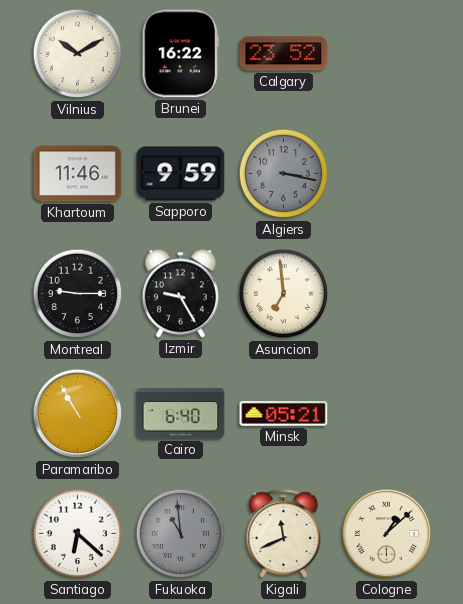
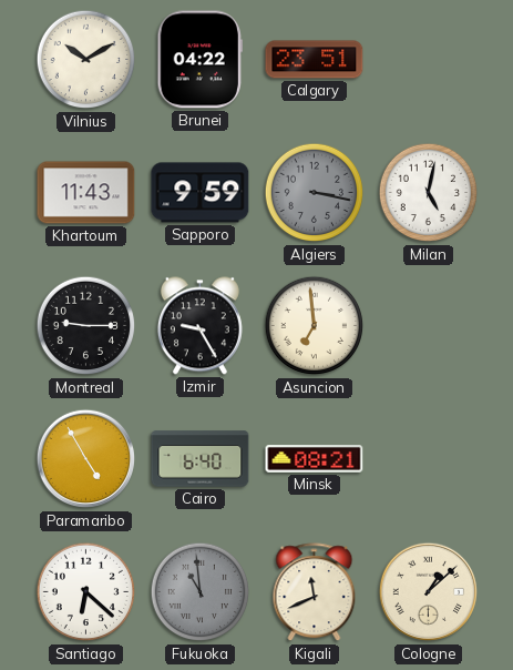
Brunei: 16:22 -> 04:22
Calgary: 23:52 -> 23:51
Khartoum: 11:46 -> 11:43
Milan: none -> 5:02
Paramaribo: 10:55 -> 4:55
Minsk: 05:21 -> 08:21
